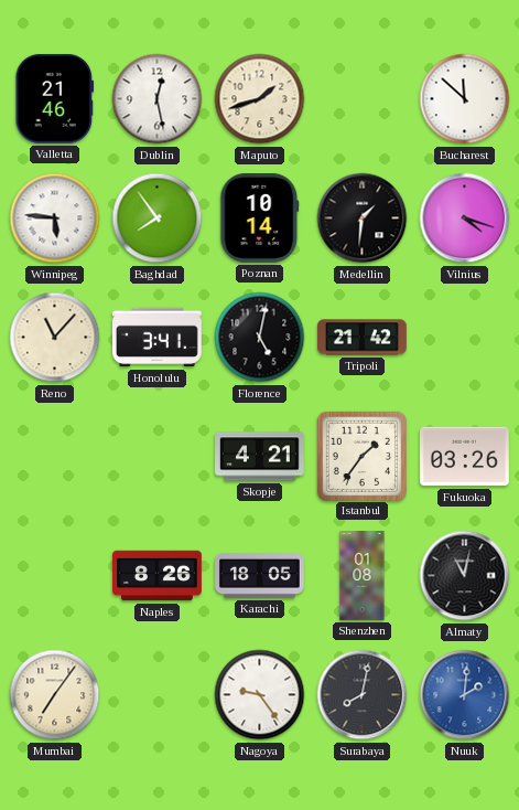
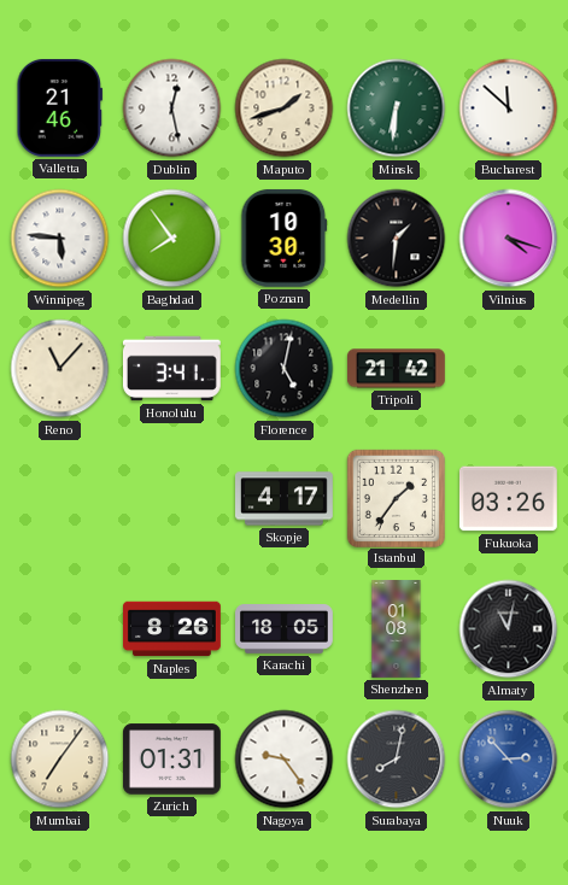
Minsk: none -> 6:31
Poznan: 10:14 -> 10:30
Skopje: 4:21 -> 4:17
Zurich: none -> 01:31
Nuuk: 2:01 -> 2:53
